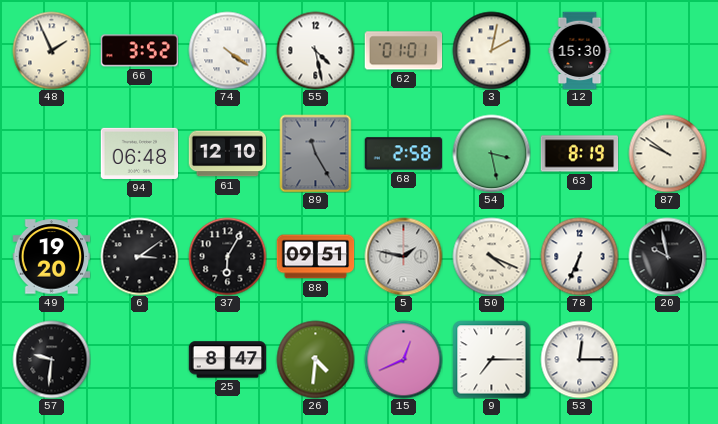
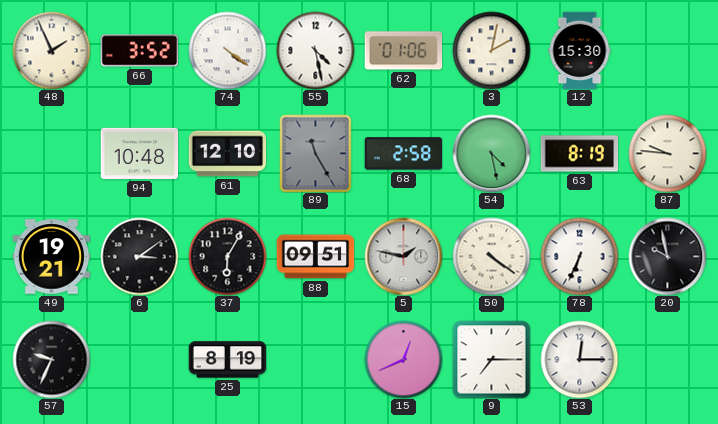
62: 01:01 -> 01:06
94: 06:48 -> 10:48
54: 3:28 -> 4:28
87: 9:51 -> 9:46
49: 19:20 -> 19:21
50: 4:19 -> 4:21
57: 9:31 -> 9:34
25: 8:47 -> 8:19
26: 4:31 -> none
